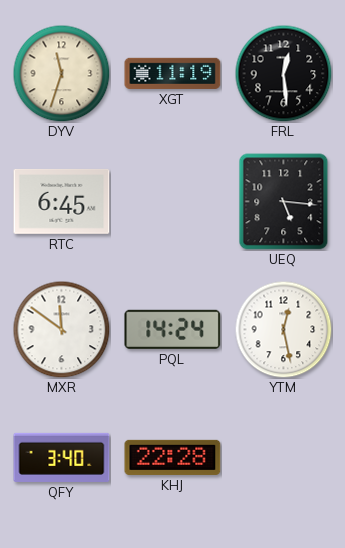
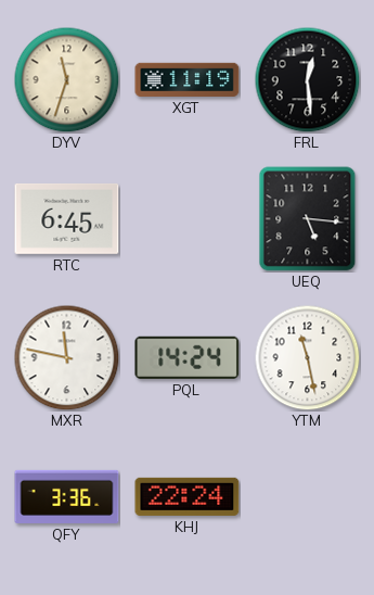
MXR: 11:51 -> 11:47
YTM: 12:28 -> 11:28
QFY: 3:40 -> 3:36
KHJ: 22:28 -> 22:24
